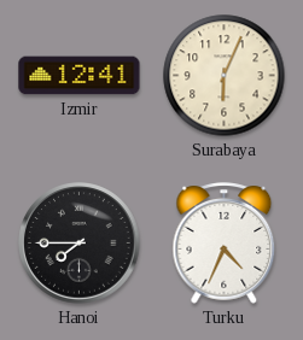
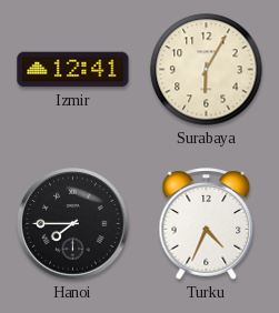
Surabaya: 6:04 -> 6:05
